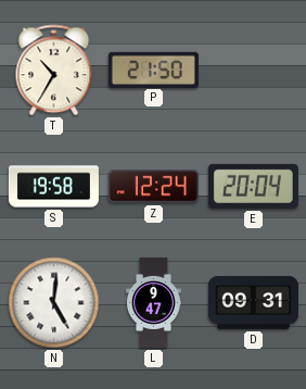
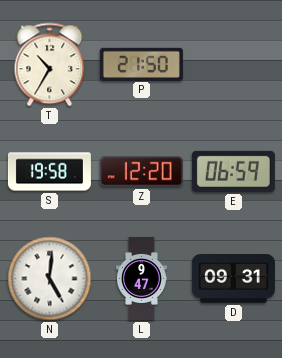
Z: 12:24 -> 12:20
E: 20:04 -> 06:59
